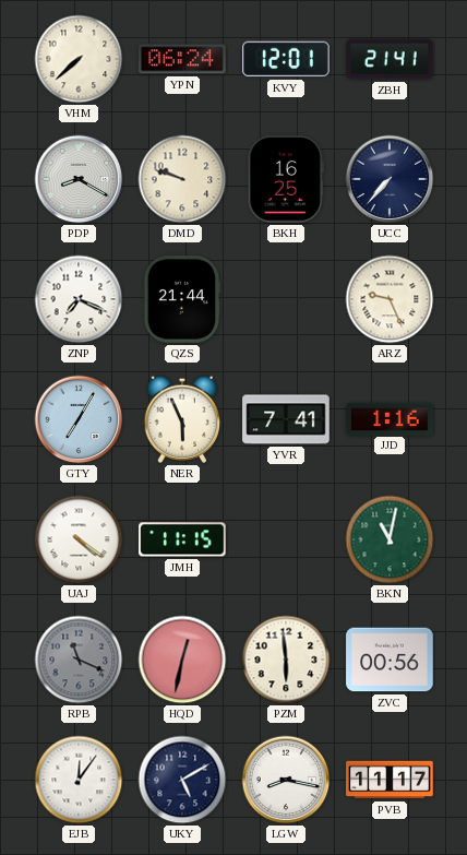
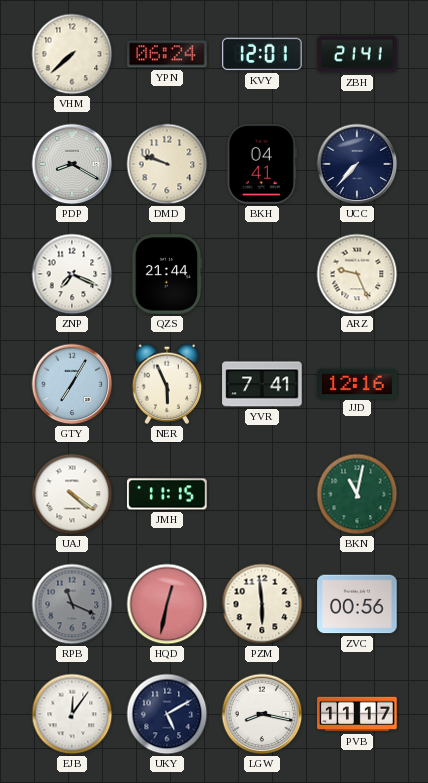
BKH: 16:25 -> 04:41
JJD: 1:16 -> 12:16
